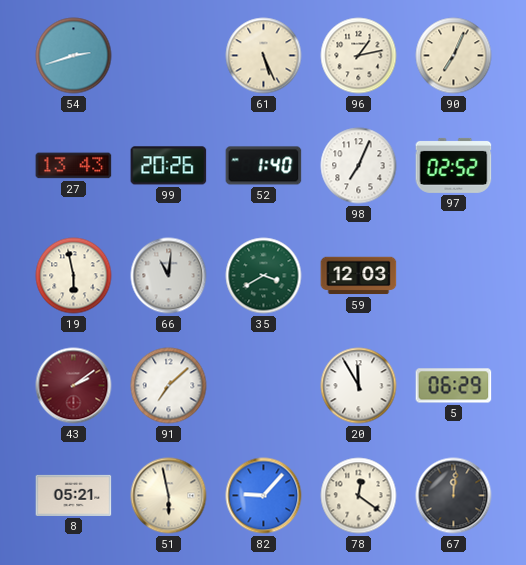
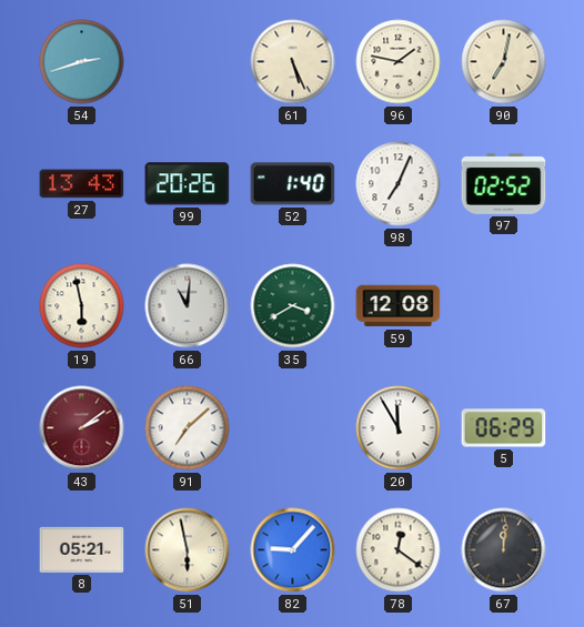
96: 1:13 -> 1:47
90: 7:04 -> 7:02
59: 12:03 -> 12:08
